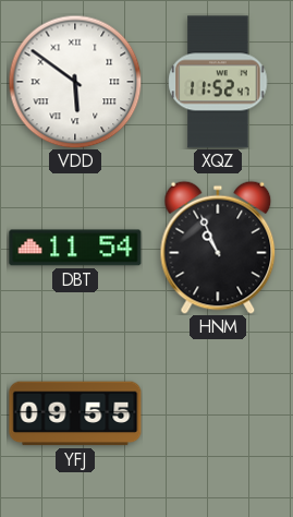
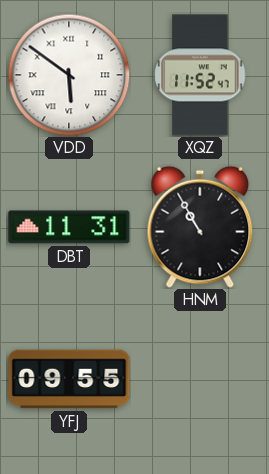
DBT: 11:54 -> 11:31
HNM: 10:56 -> 10:55
